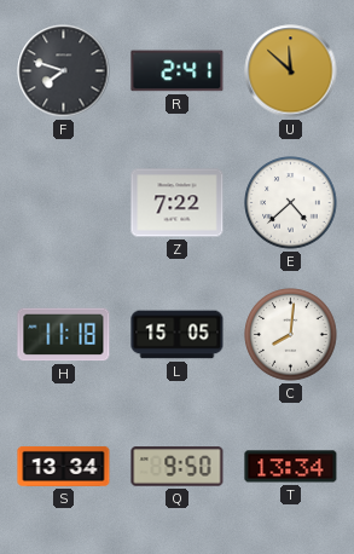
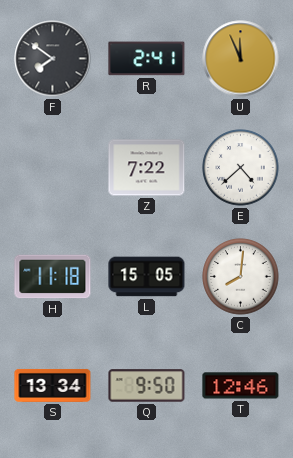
F: 7:48 -> 7:51
U: 11:52 -> 11:56
T: 13:34 -> 12:46
